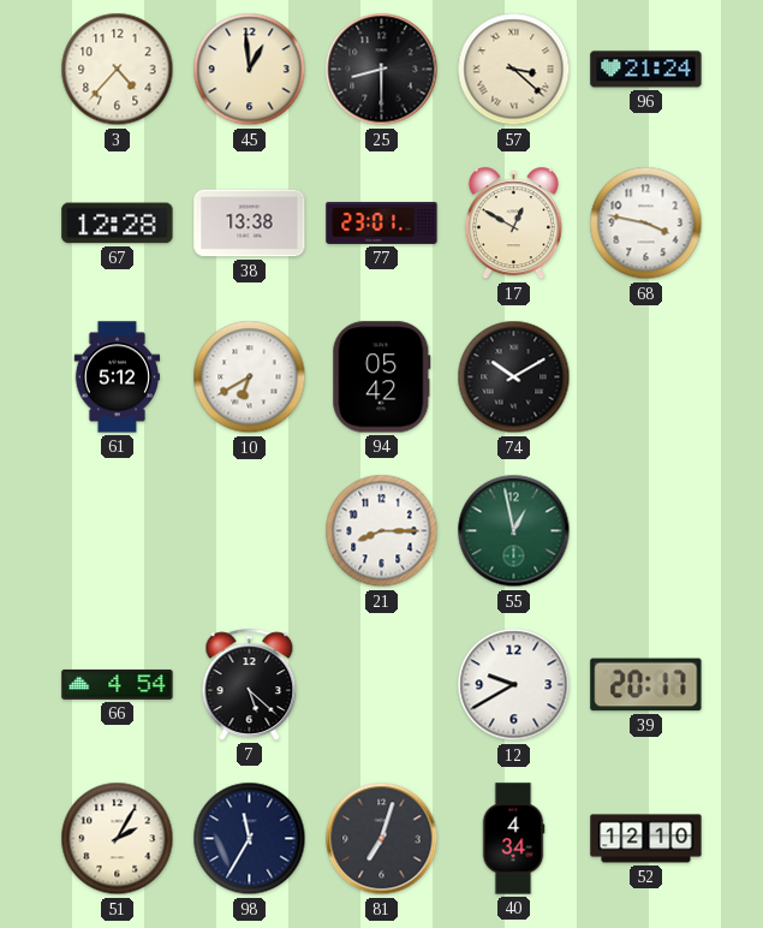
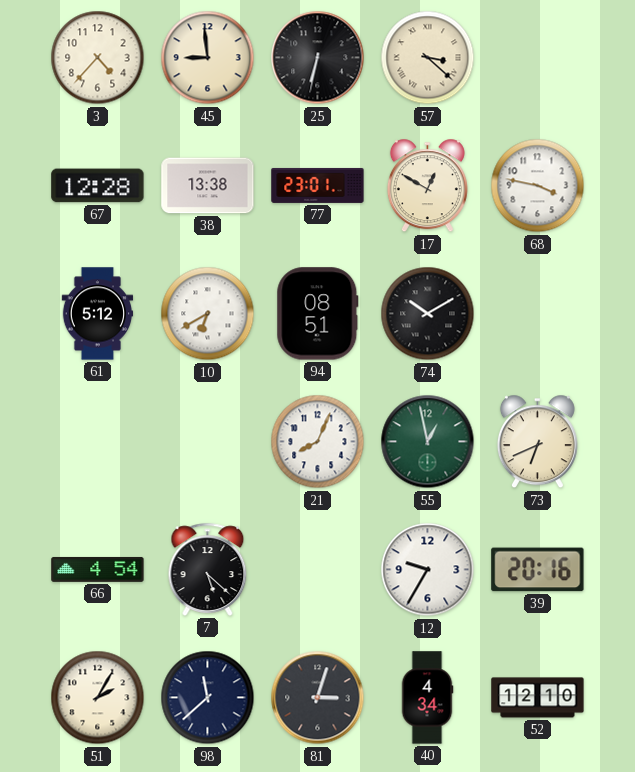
45: 12:59 -> 8:59
25: 8:30 -> 6:32
96: 21:24 -> none
94: 05:42 -> 08:51
21: 8:15 -> 8:04
73: none -> 6:41
12: 9:40 -> 9:35
39: 20:17 -> 20:16
98: 11:35 -> 11:38
81: 7:03 -> 3:03
